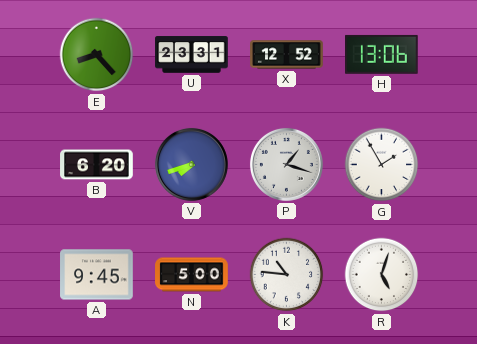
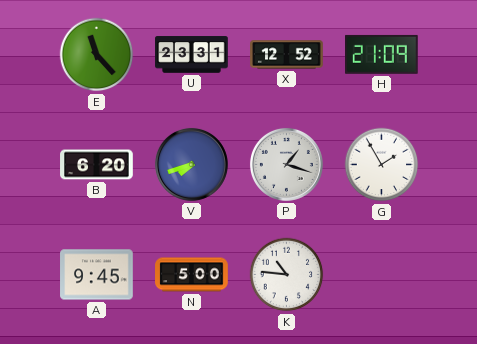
E: 8:23 -> 11:23
H: 13:06 -> 21:09
R: 5:03 -> none
